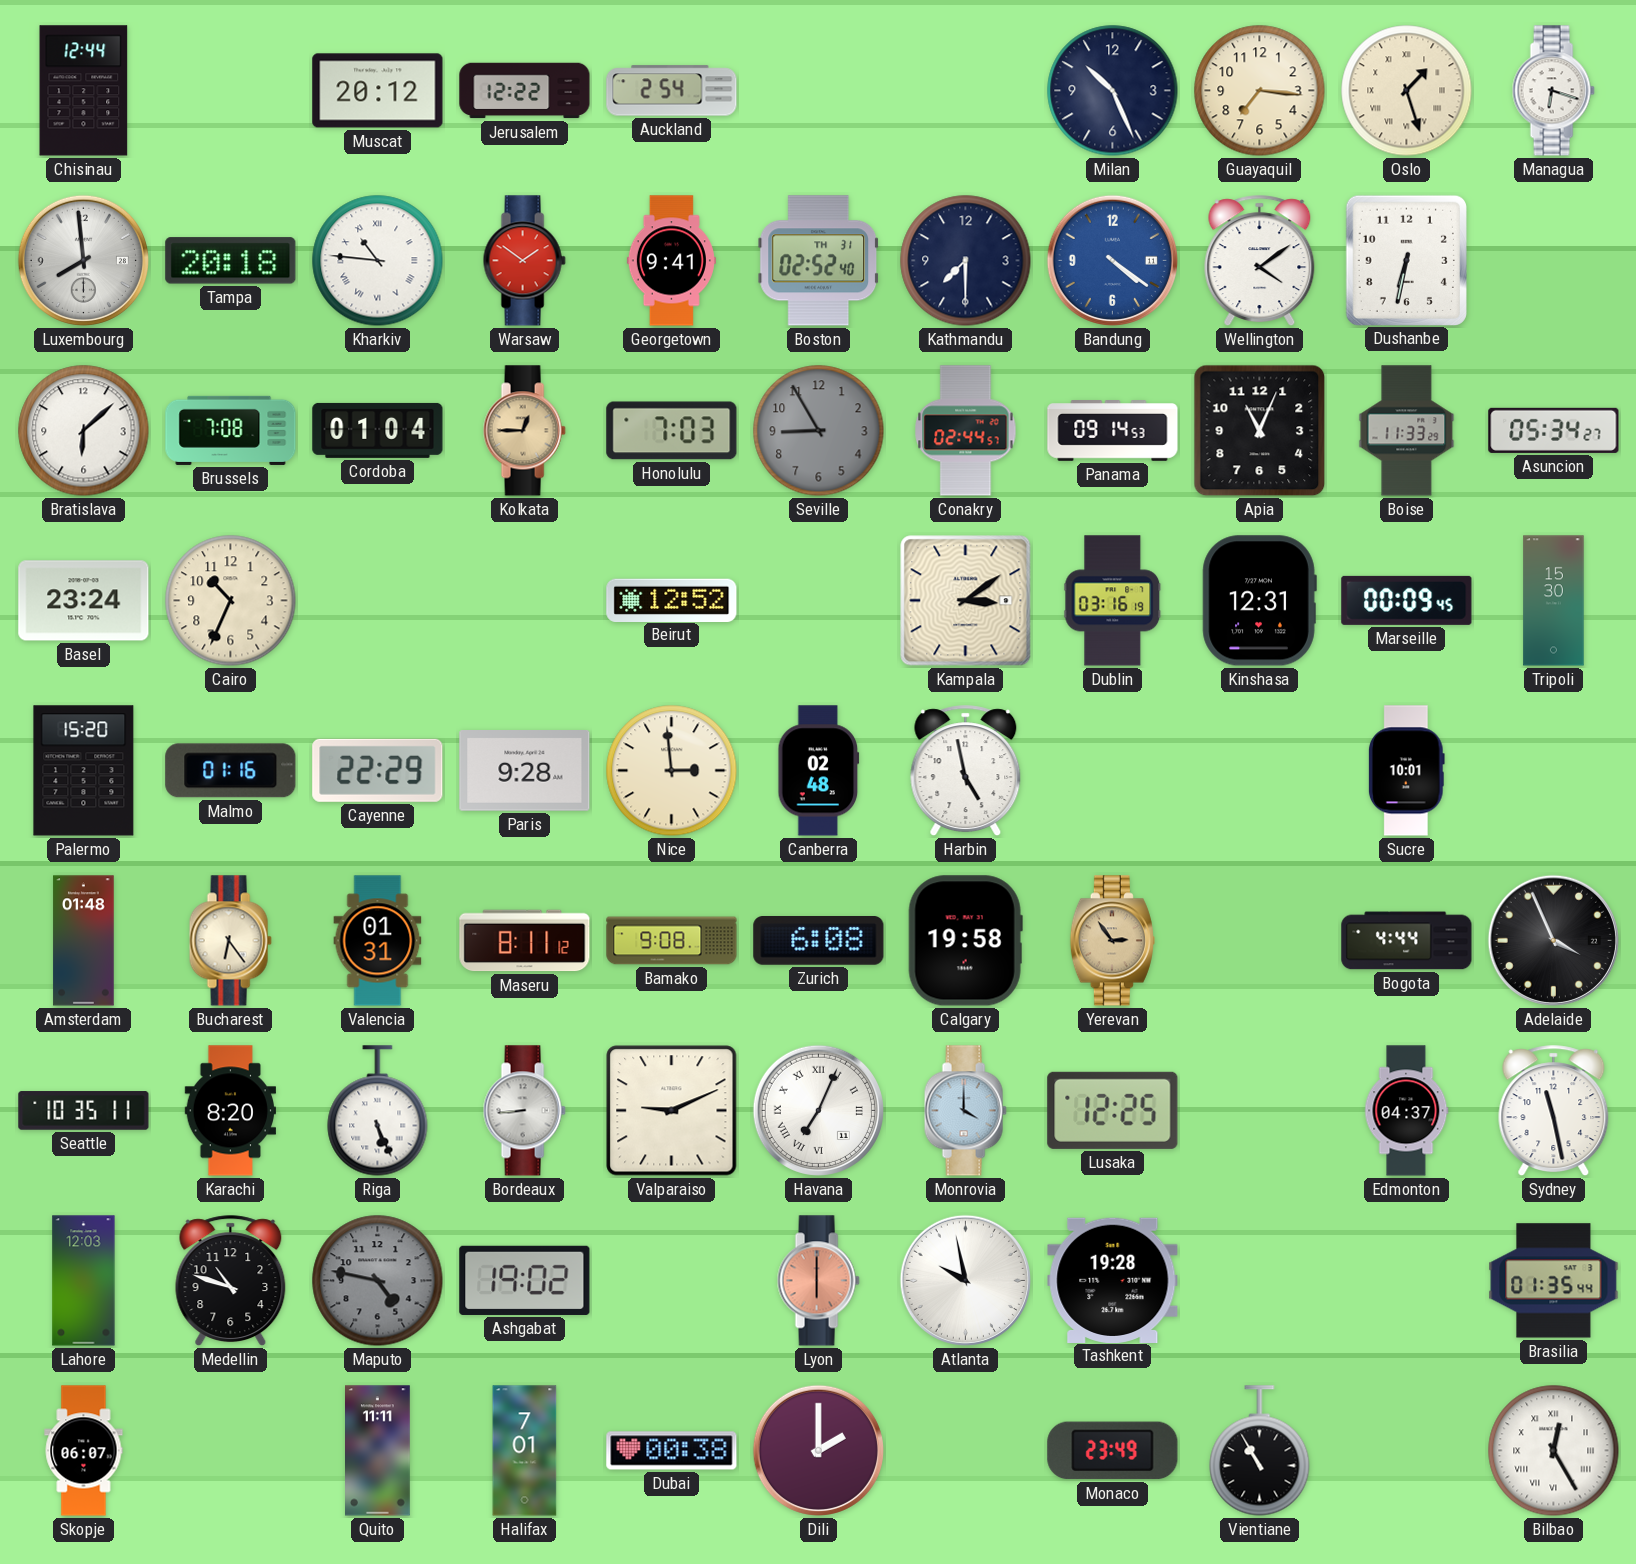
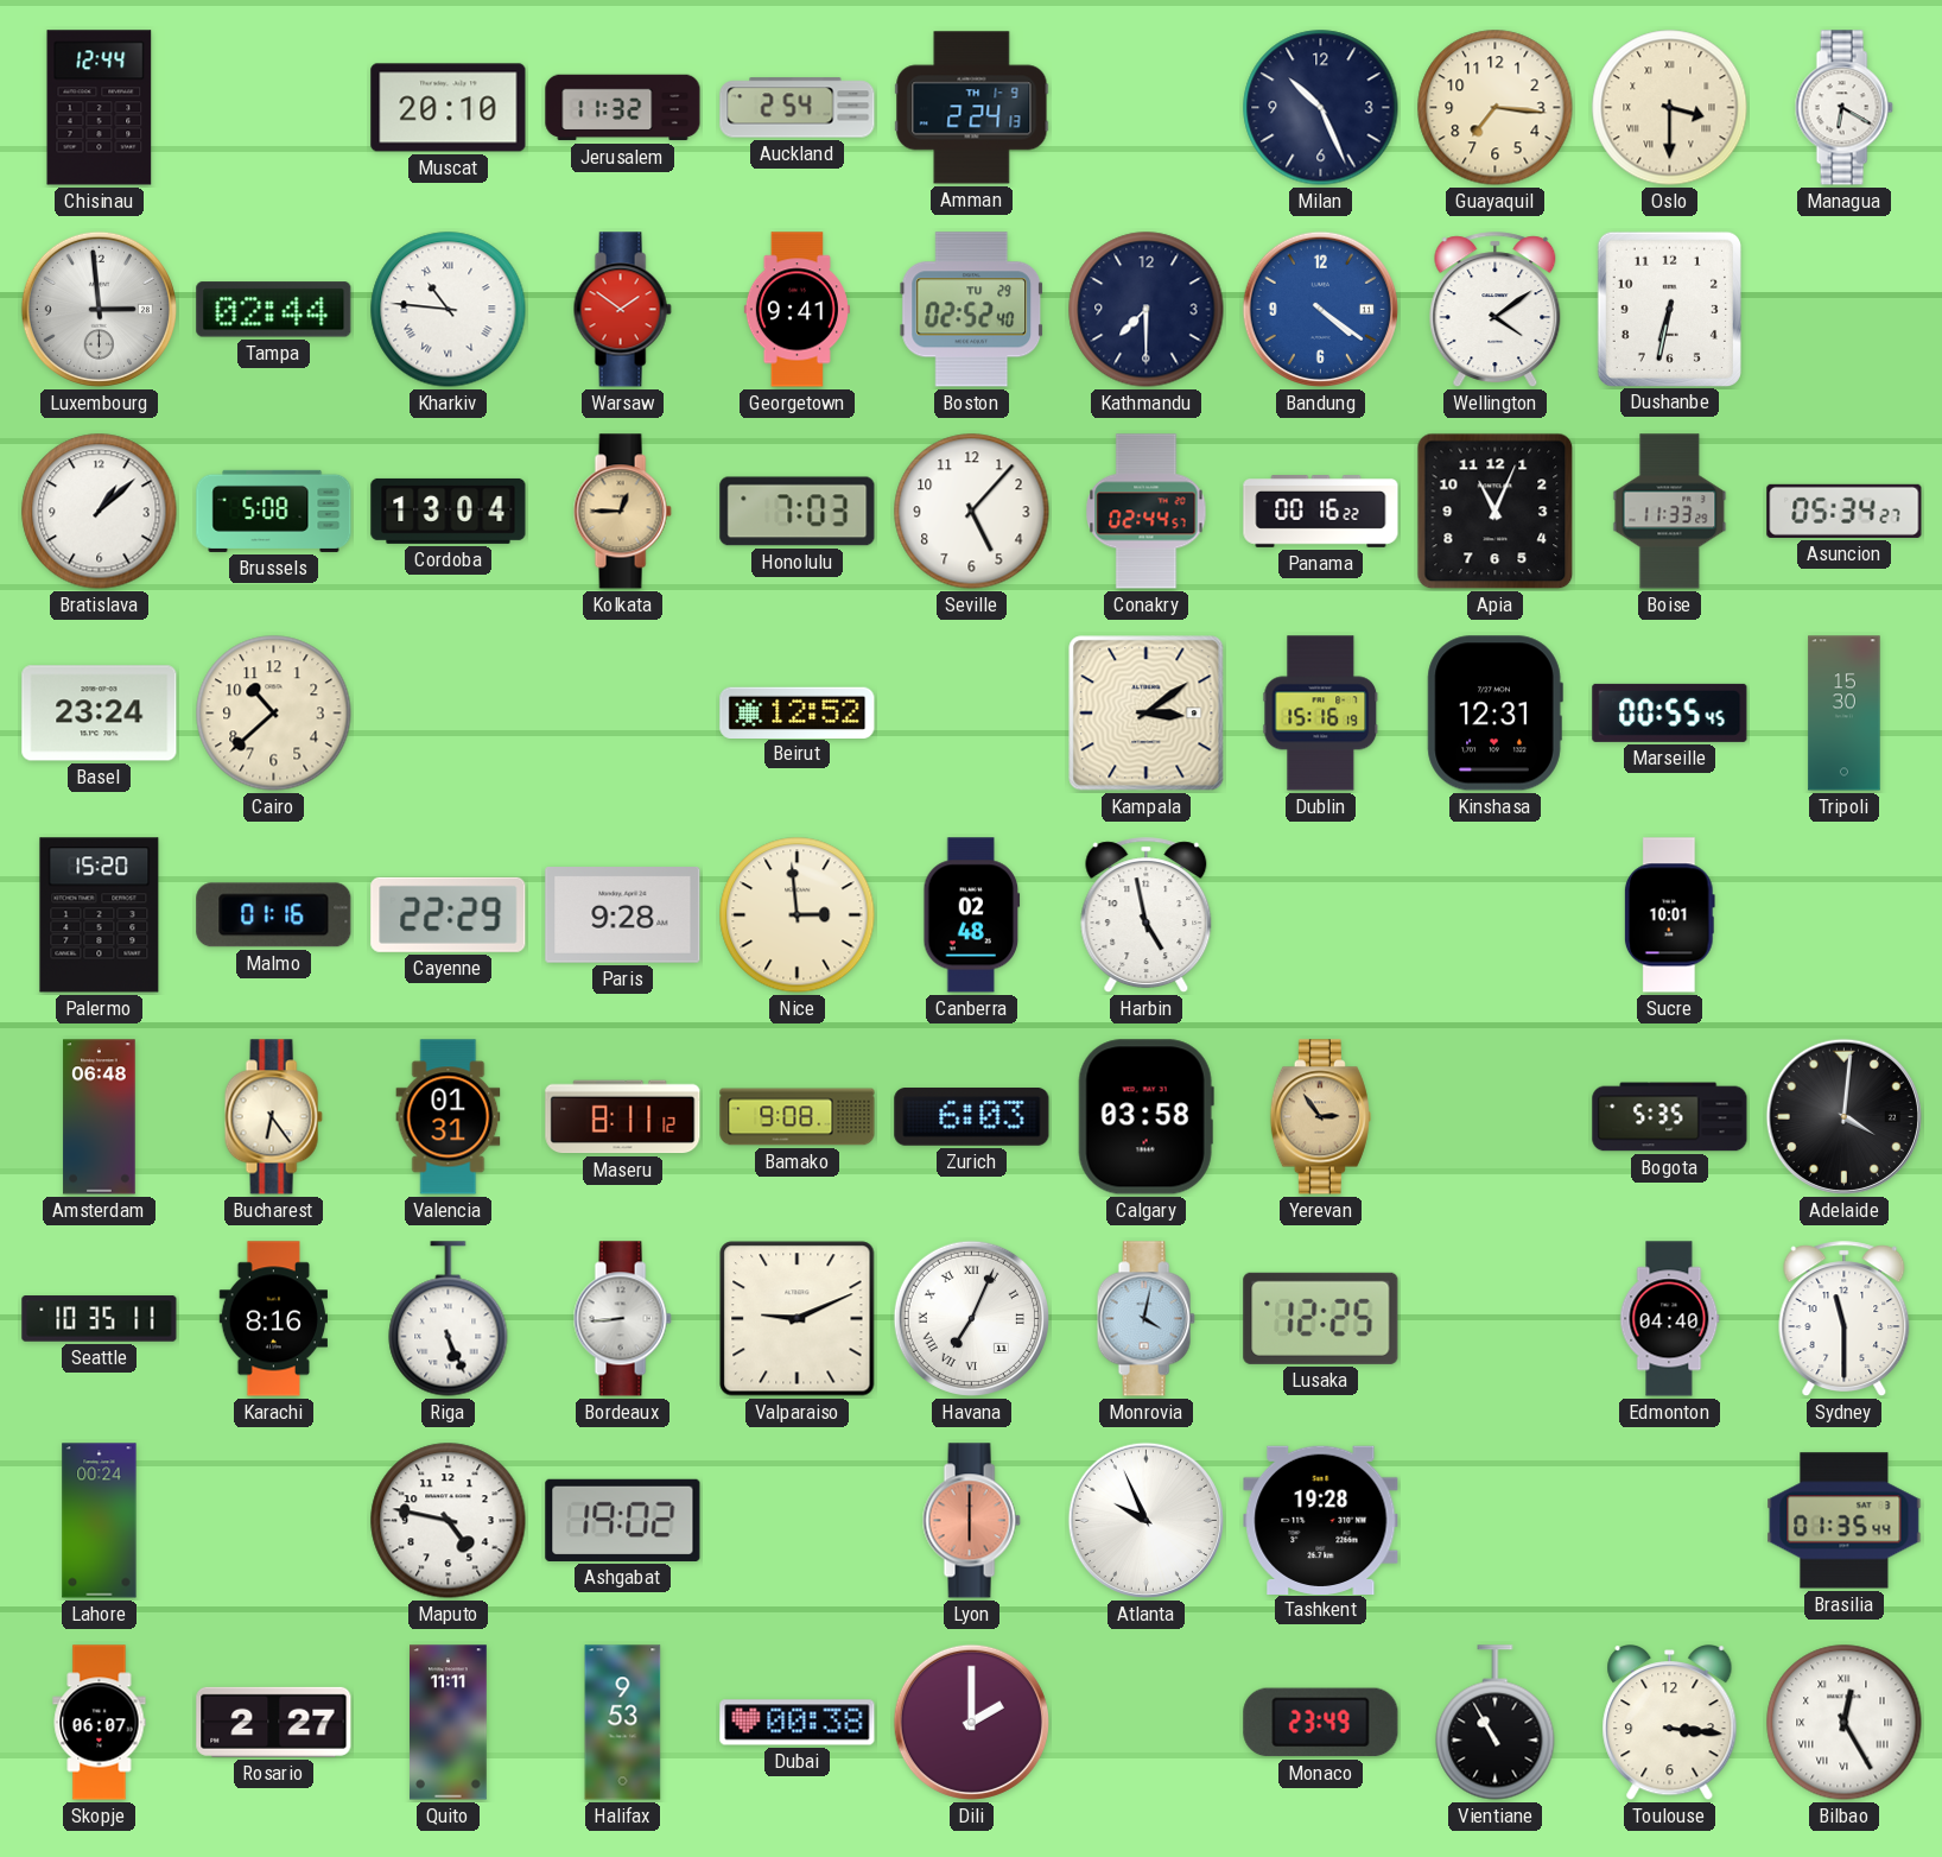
Muscat: 20:12 -> 20:10
Jerusalem: 12:22 -> 11:32
Amman: none -> 2:24
Oslo: 1:27 -> 3:30
Managua: 6:18 -> 6:20
Luxembourg: 7:59 -> 2:59
Tampa: 20:18 -> 02:44
Boston date: TH 31 -> TU 29
Bratislava: 6:08 -> 1:08
Brussels: 7:08 -> 5:08
Cordoba: 01:04 -> 13:04
Seville: 8:55 -> 5:07
Seville dial: grey -> white
Panama: 09:14 -> 00:16
Cairo: 10:34 -> 10:38
Dublin: 03:16 -> 15:16
Marseille: 00:09 -> 00:55
Amsterdam: 01:48 -> 06:48
Zurich: 6:08 -> 6:03
Calgary: 19:58 -> 03:58
Bogota: 4:44 -> 5:35
Adelaide: 3:56 -> 4:01
Karachi: 8:20 -> 8:16
Monrovia: 4:00 -> 4:02
Edmonton: 04:37 -> 04:40
Sydney: 11:28 -> 11:30
Lahore: 12:03 -> 00:24
Medellin: 10:48 -> none
Maputo dial: grey -> white
Atlanta: 9:58 -> 9:56
Rosario: none -> 2:27
Halifax: 7:01 -> 9:53
Toulouse: none -> 3:16
